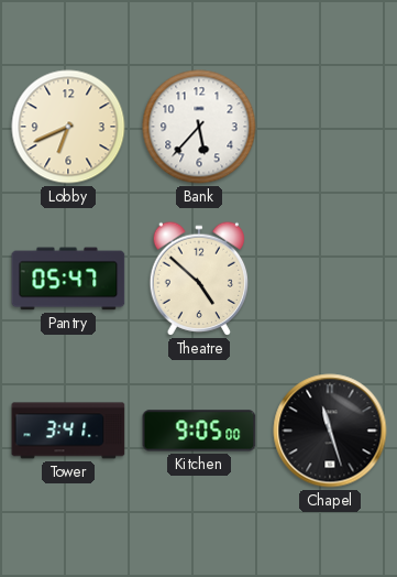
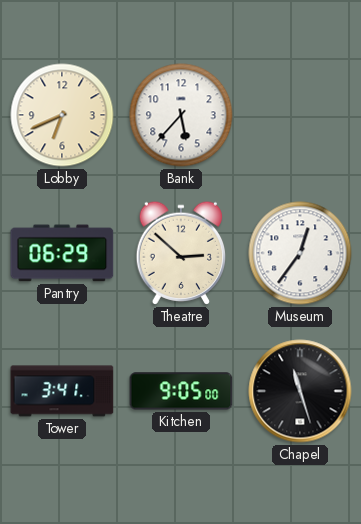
Pantry: 05:47 -> 06:29
Theatre: 4:52 -> 2:52
Museum: none -> 12:36
